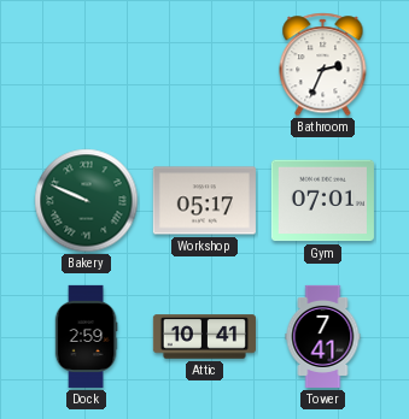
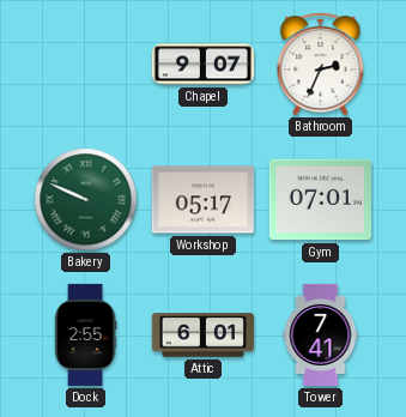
Chapel: none -> 9:07
Dock: 2:59 -> 2:55
Attic: 10:41 -> 6:01
